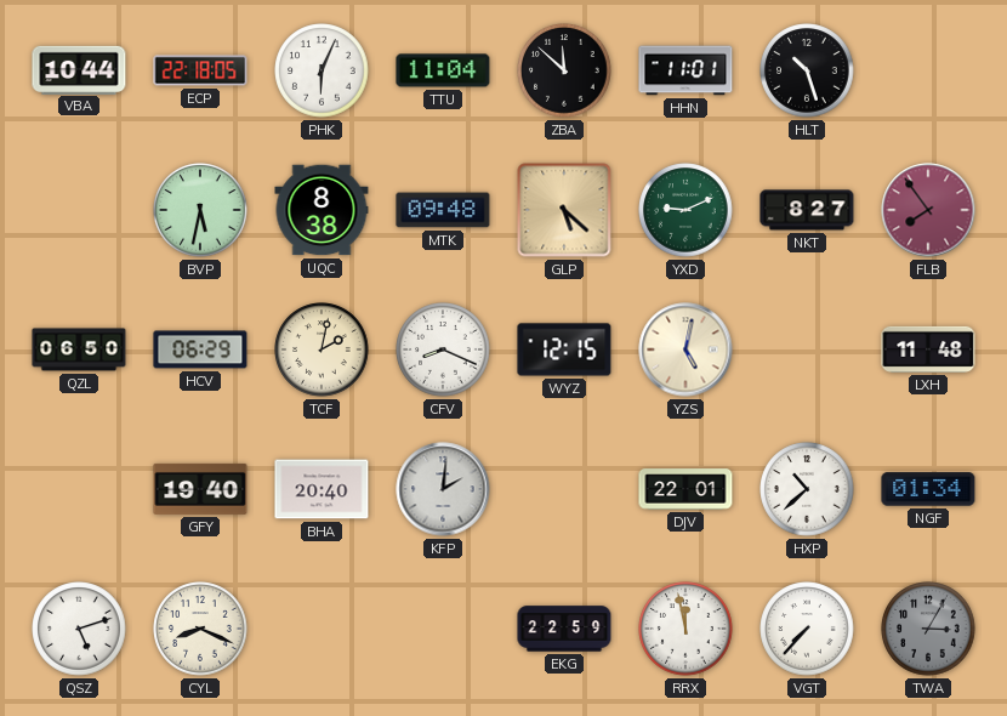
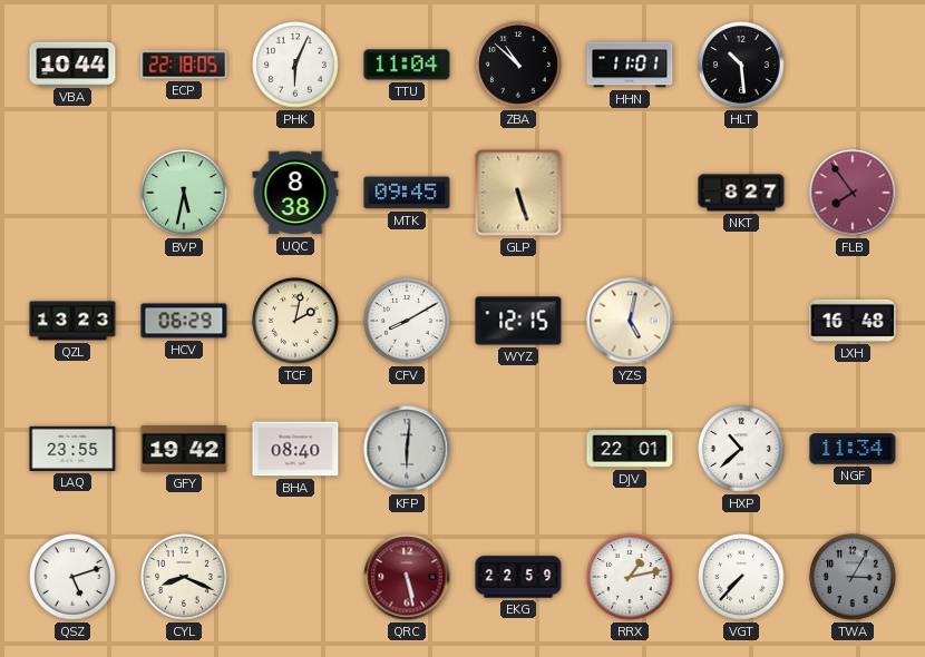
ZBA: 11:52 -> 10:52
HLT: 10:27 -> 10:29
MTK: 09:48 -> 09:45
GLP: 5:22 -> 5:27
YXD: 9:11 -> none
QZL: 06:50 -> 13:23
CFV: 8:19 -> 8:10
LXH: 11:48 -> 16:48
LAQ: none -> 23:55
GFY: 19:40 -> 19:42
BHA: 20:40 -> 08:40
KFP: 2:01 -> 6:01
NGF: 01:34 -> 11:34
QRC: none -> 5:28
RRX: 11:58 -> 1:13
